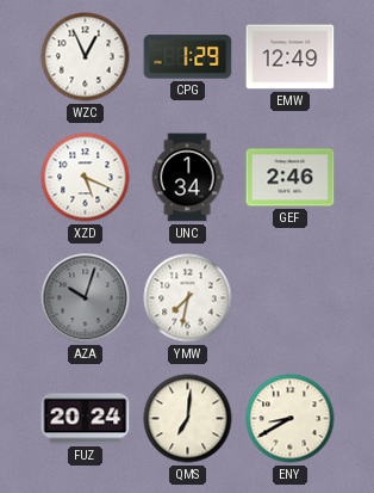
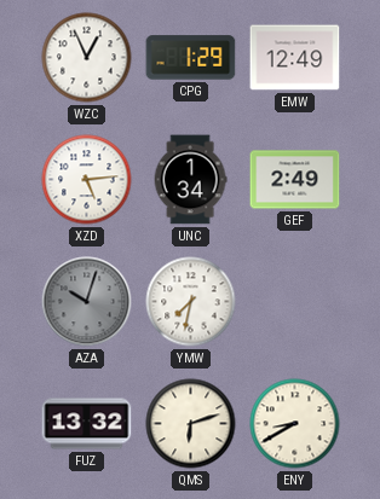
XZD: 5:19 -> 5:14
GEF: 2:46 -> 2:49
FUZ: 20:24 -> 13:32
QMS: 7:01 -> 6:12
